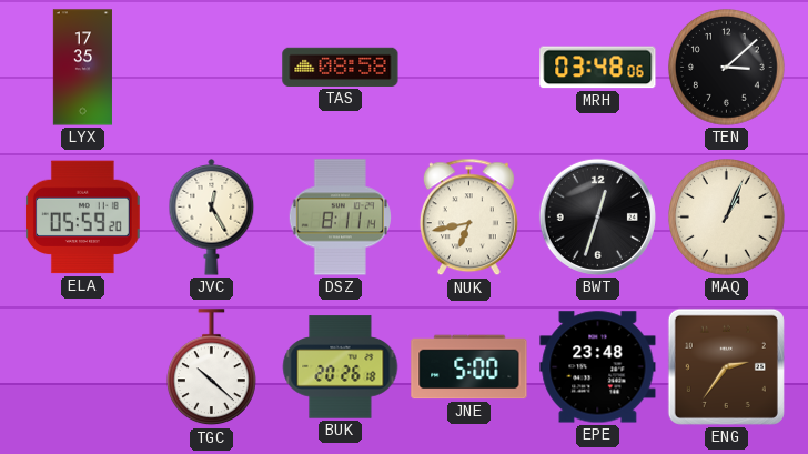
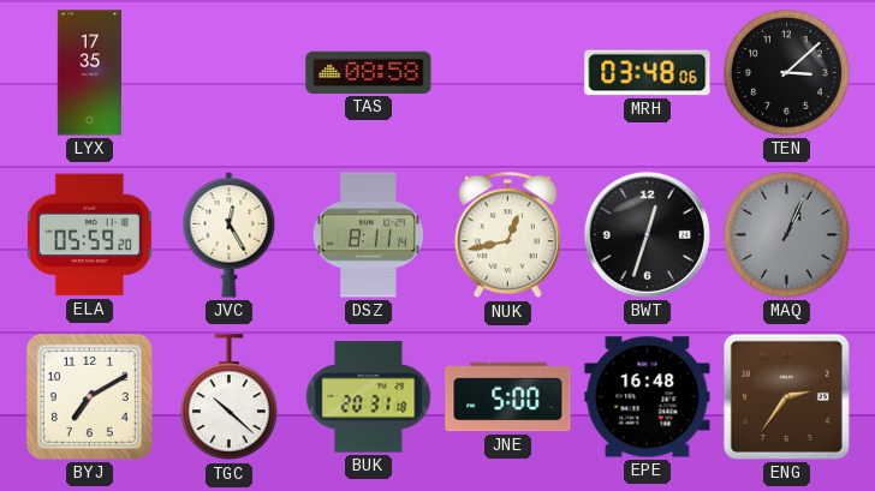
NUK: 6:43 -> 12:43
MAQ dial: cream -> grey
BYJ: none -> 7:10
BUK: 20:26 -> 20:31
EPE: 23:48 -> 16:48
